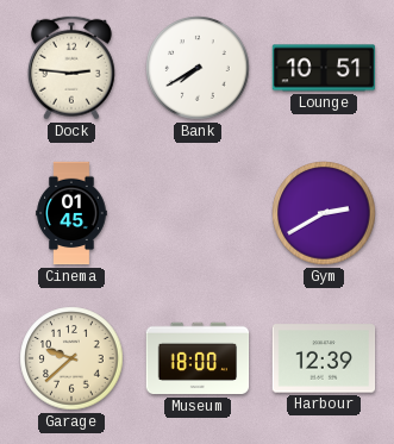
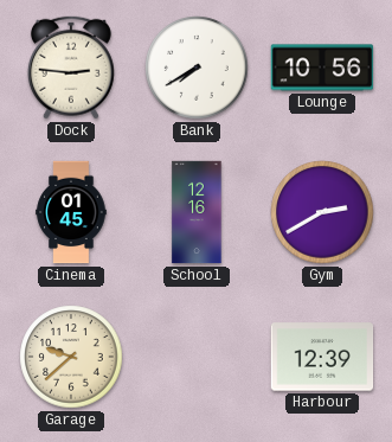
Lounge: 10:51 -> 10:56
School: none -> 12:16
Museum: 18:00 -> none
